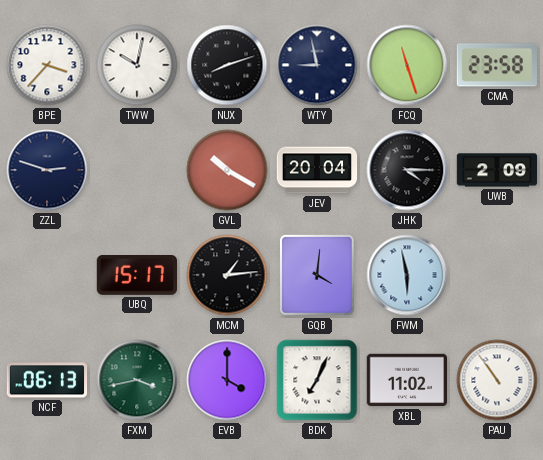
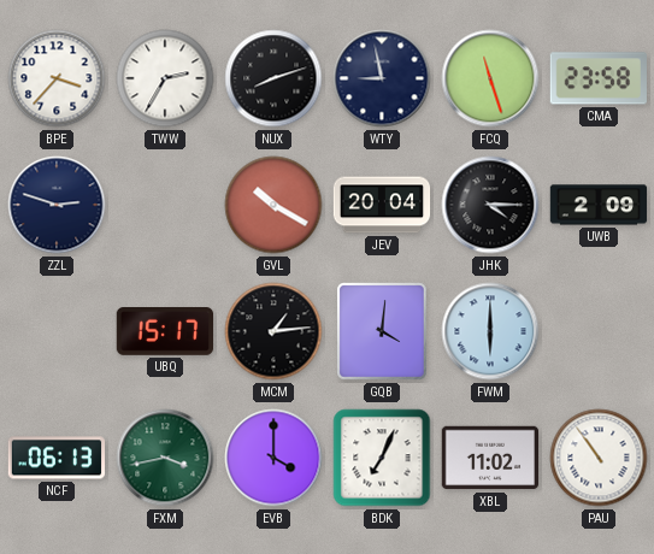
TWW: 10:02 -> 2:35
FWM: 5:58 -> 6:00
